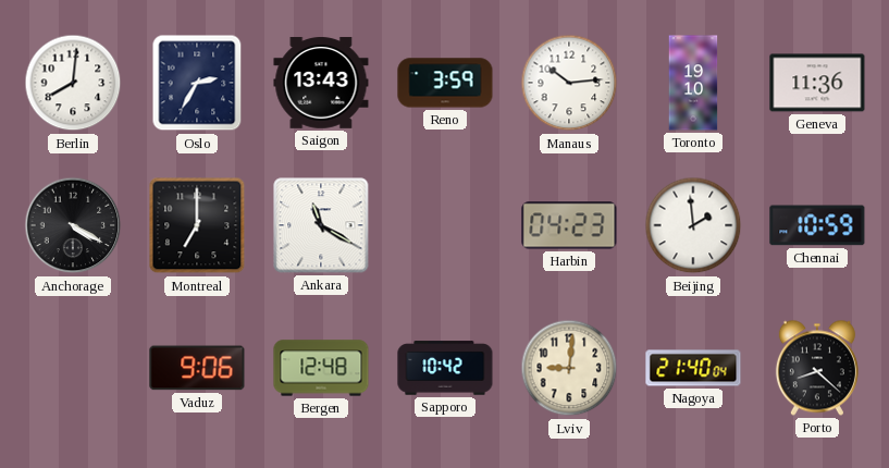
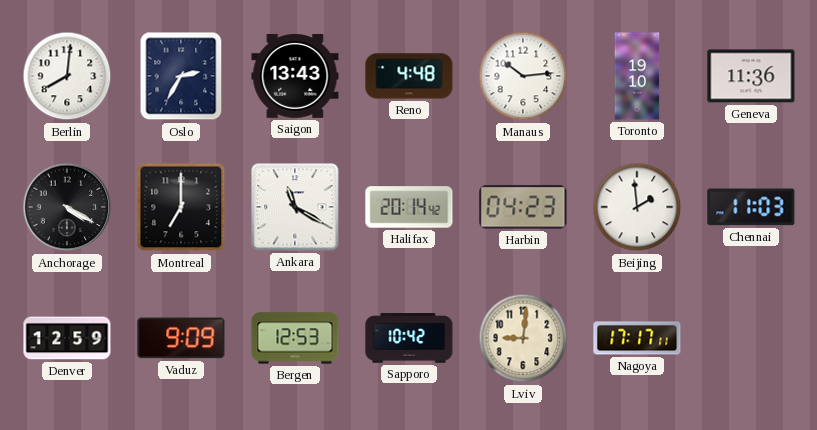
Reno: 3:59 -> 4:48
Halifax: none -> 20:14
Chennai: 10:59 -> 11:03
Denver: none -> 12:59
Vaduz: 9:06 -> 9:09
Bergen: 12:48 -> 12:53
Nagoya: 21:40 -> 17:17
Porto: 8:22 -> none
